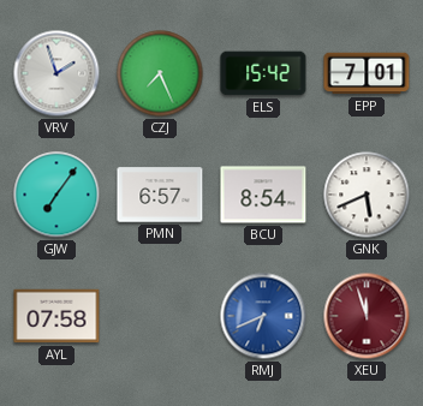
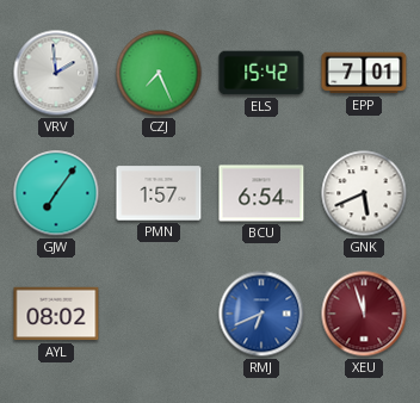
VRV: 1:57 -> 1:59
PMN: 6:57 -> 1:57
BCU: 8:54 -> 6:54
AYL: 07:58 -> 08:02
